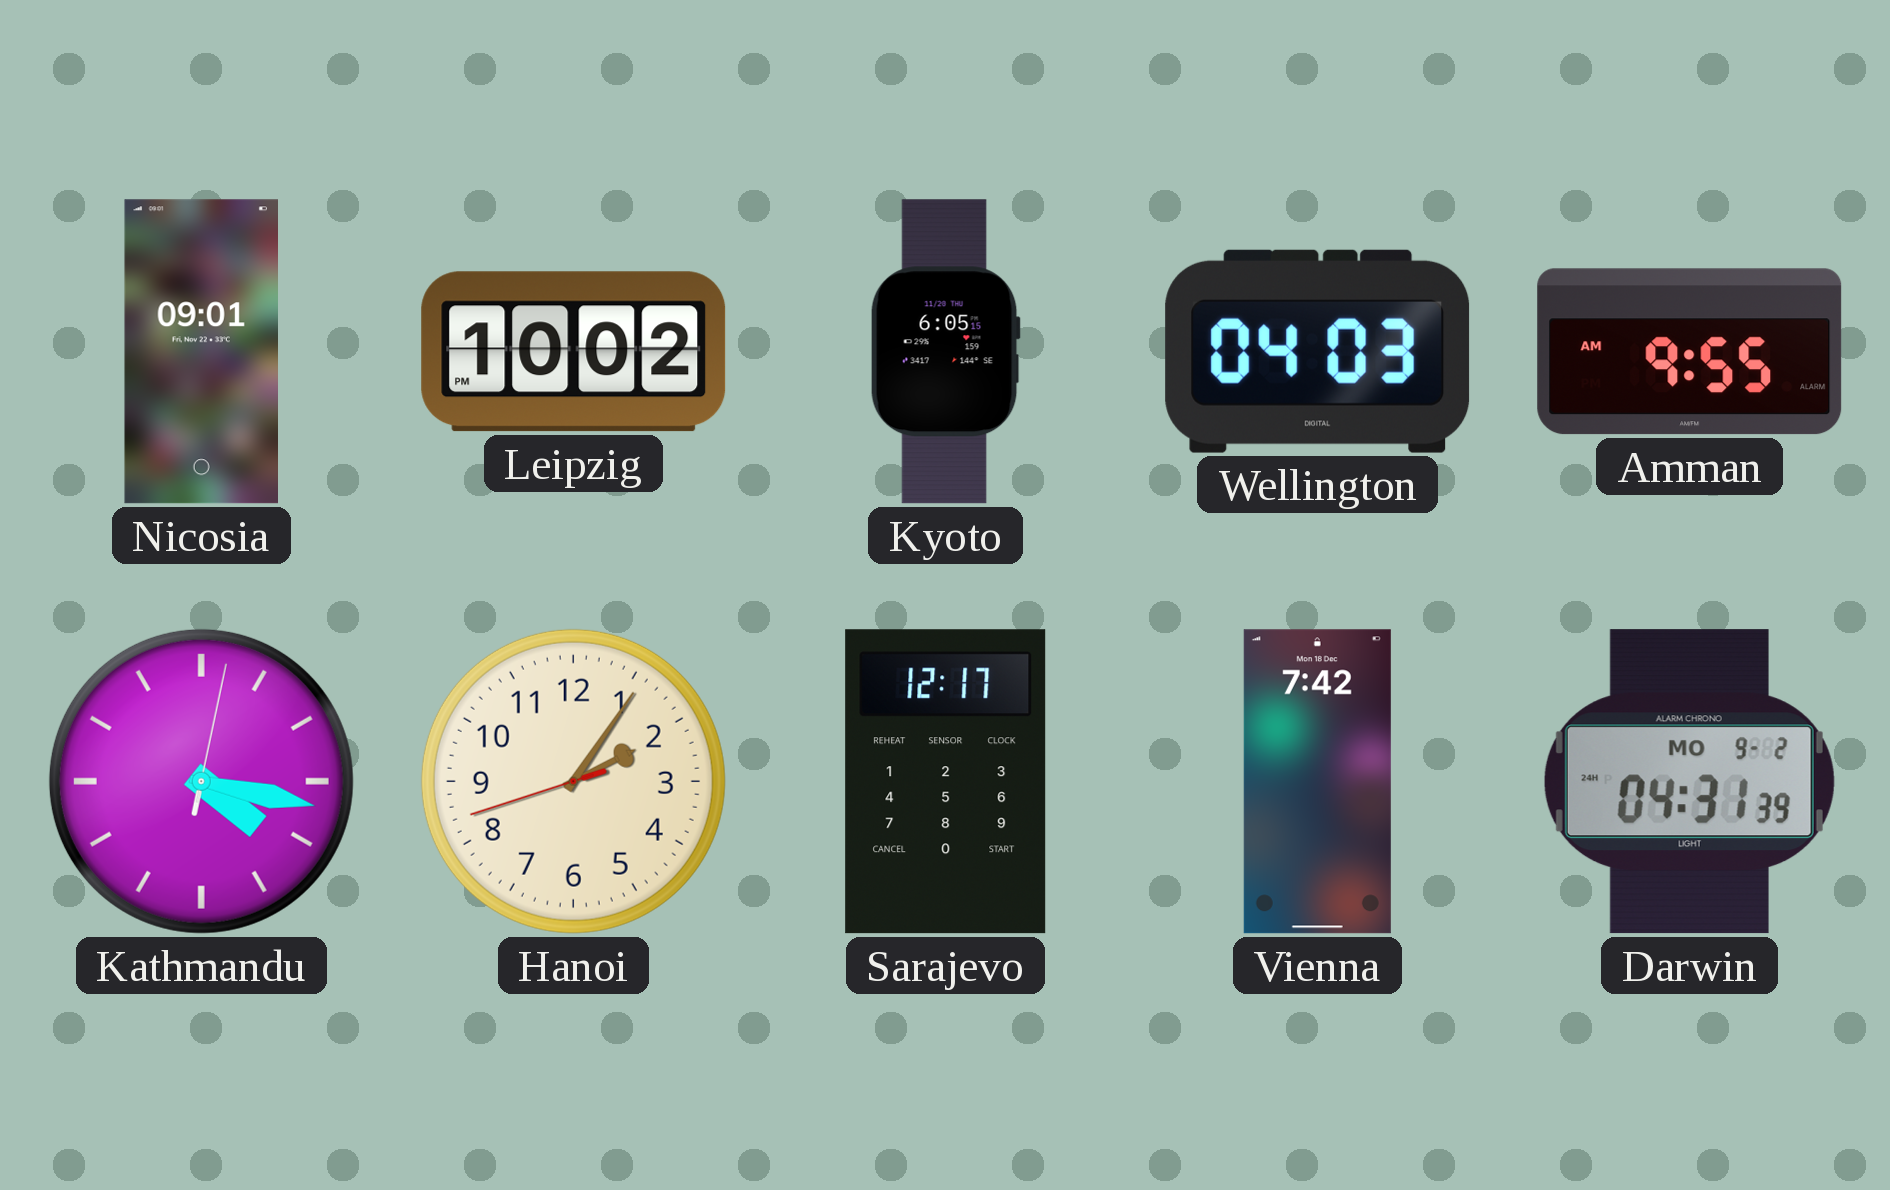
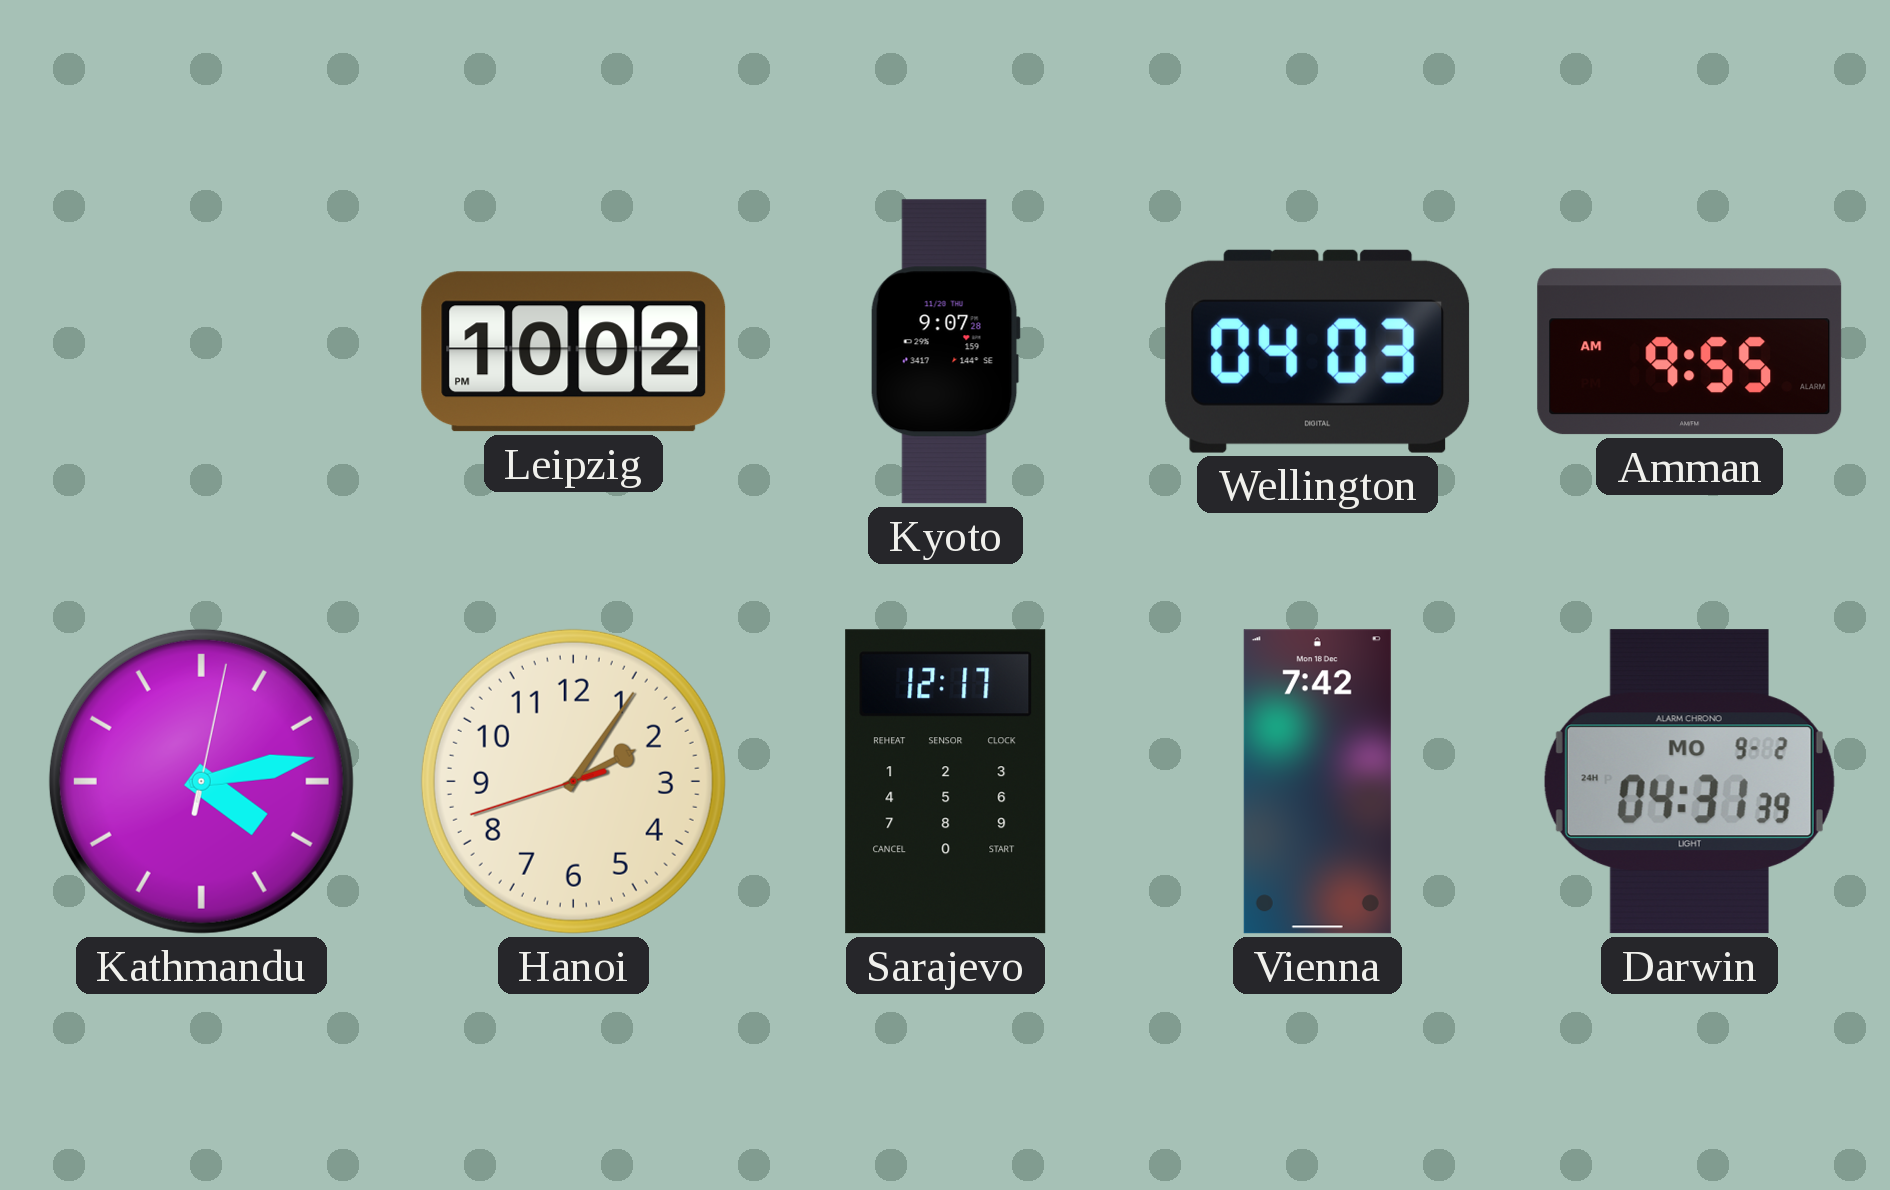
Nicosia: 09:01 -> none
Kyoto: 6:05 -> 9:07
Kathmandu: 4:17 -> 4:13
